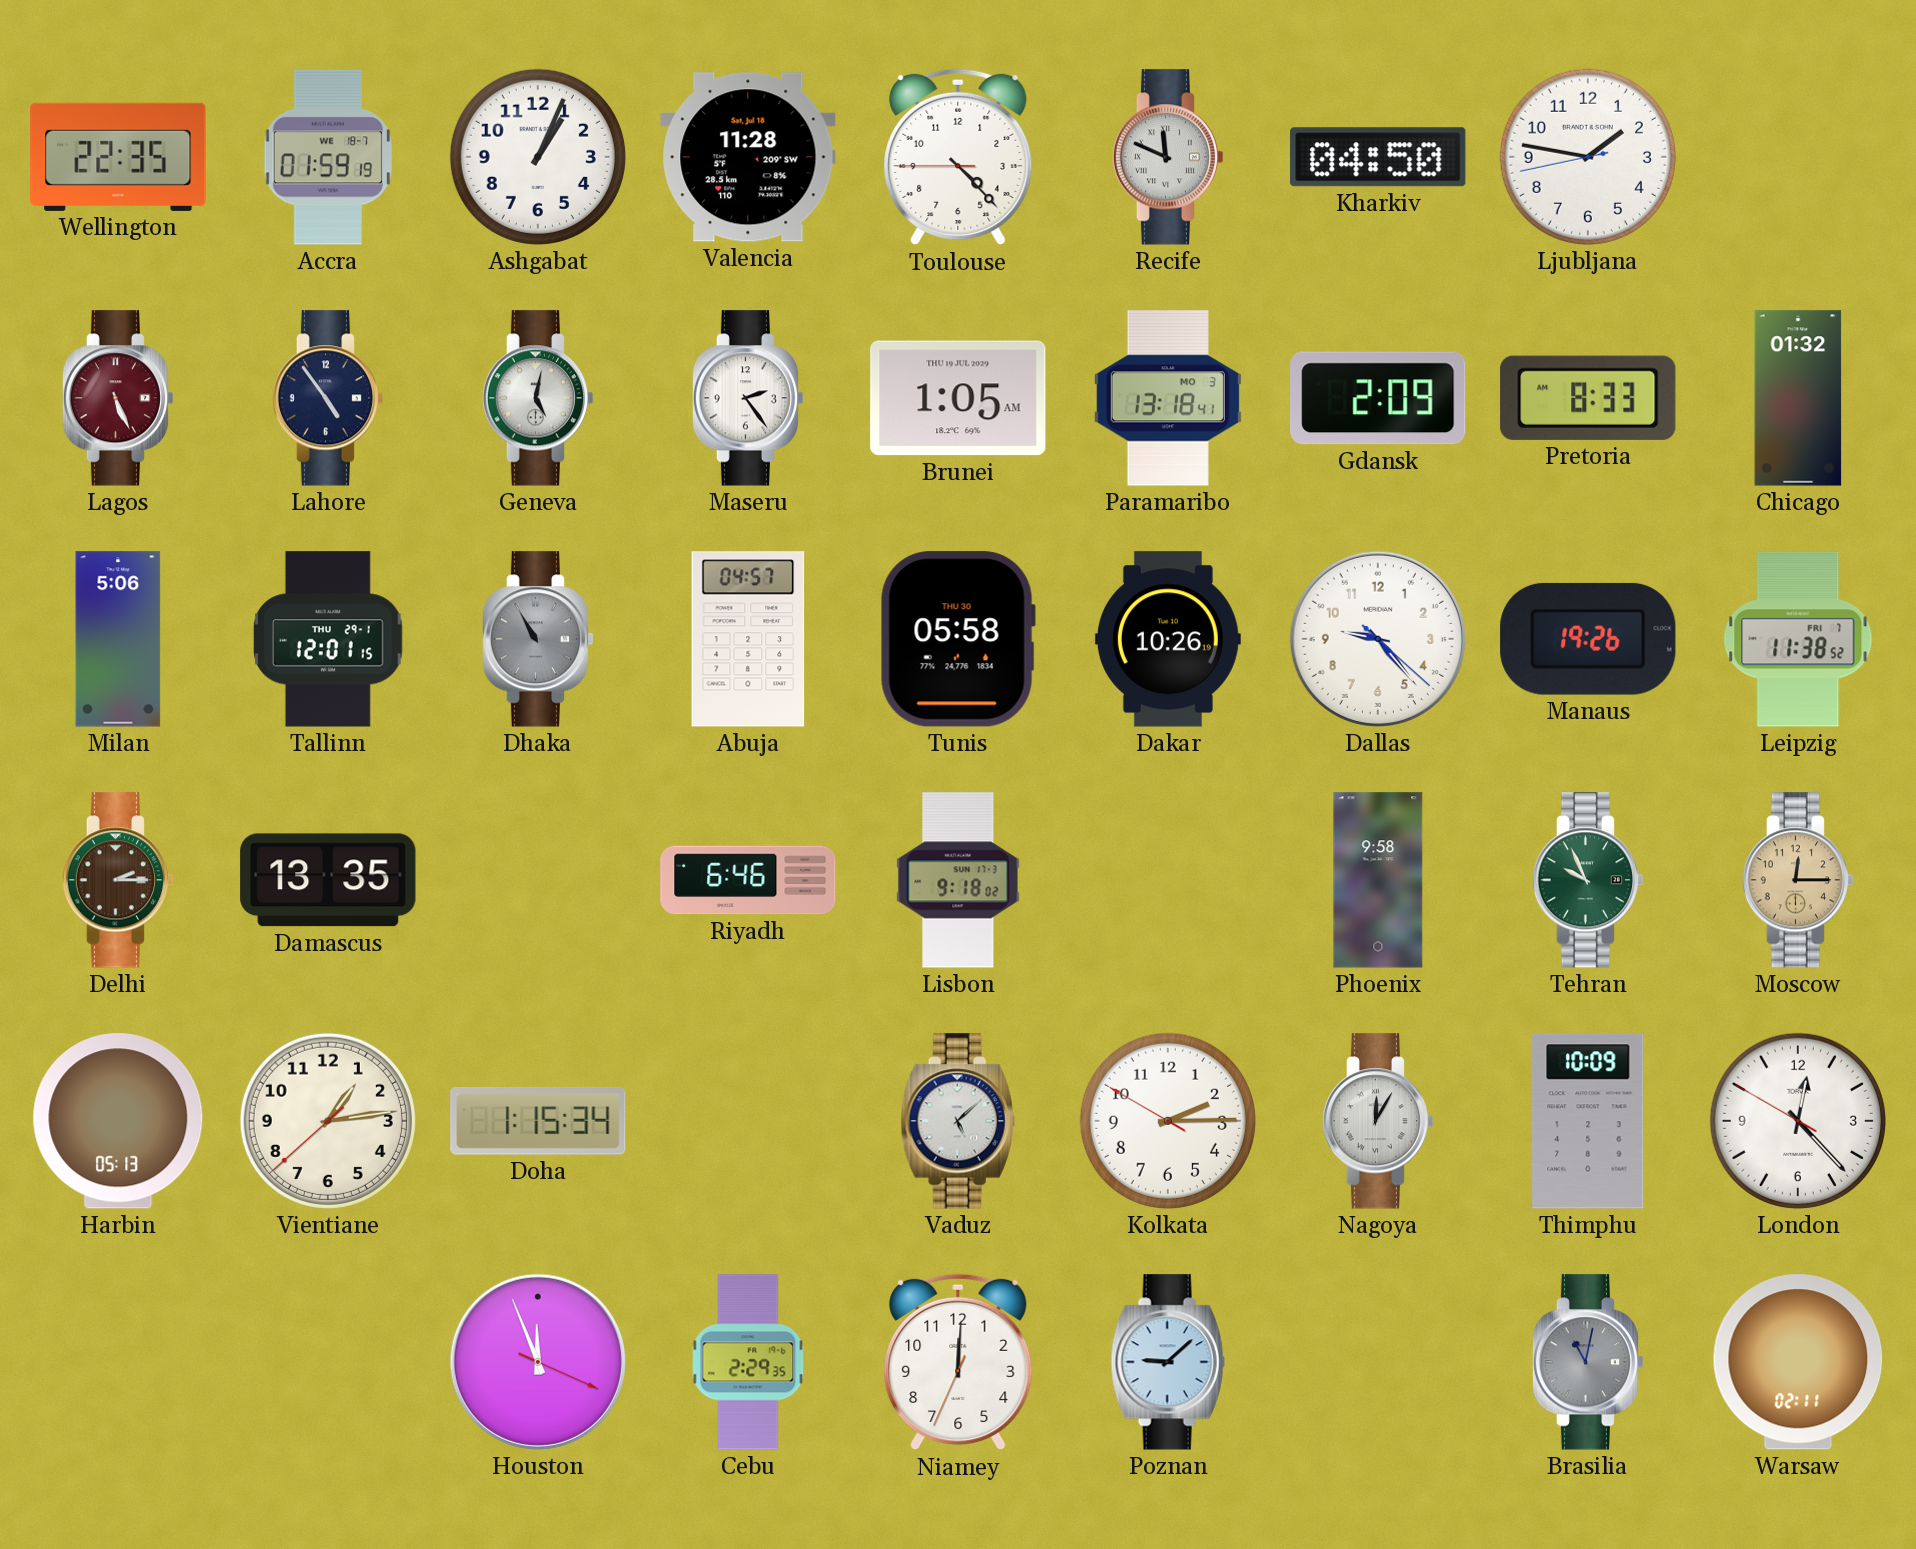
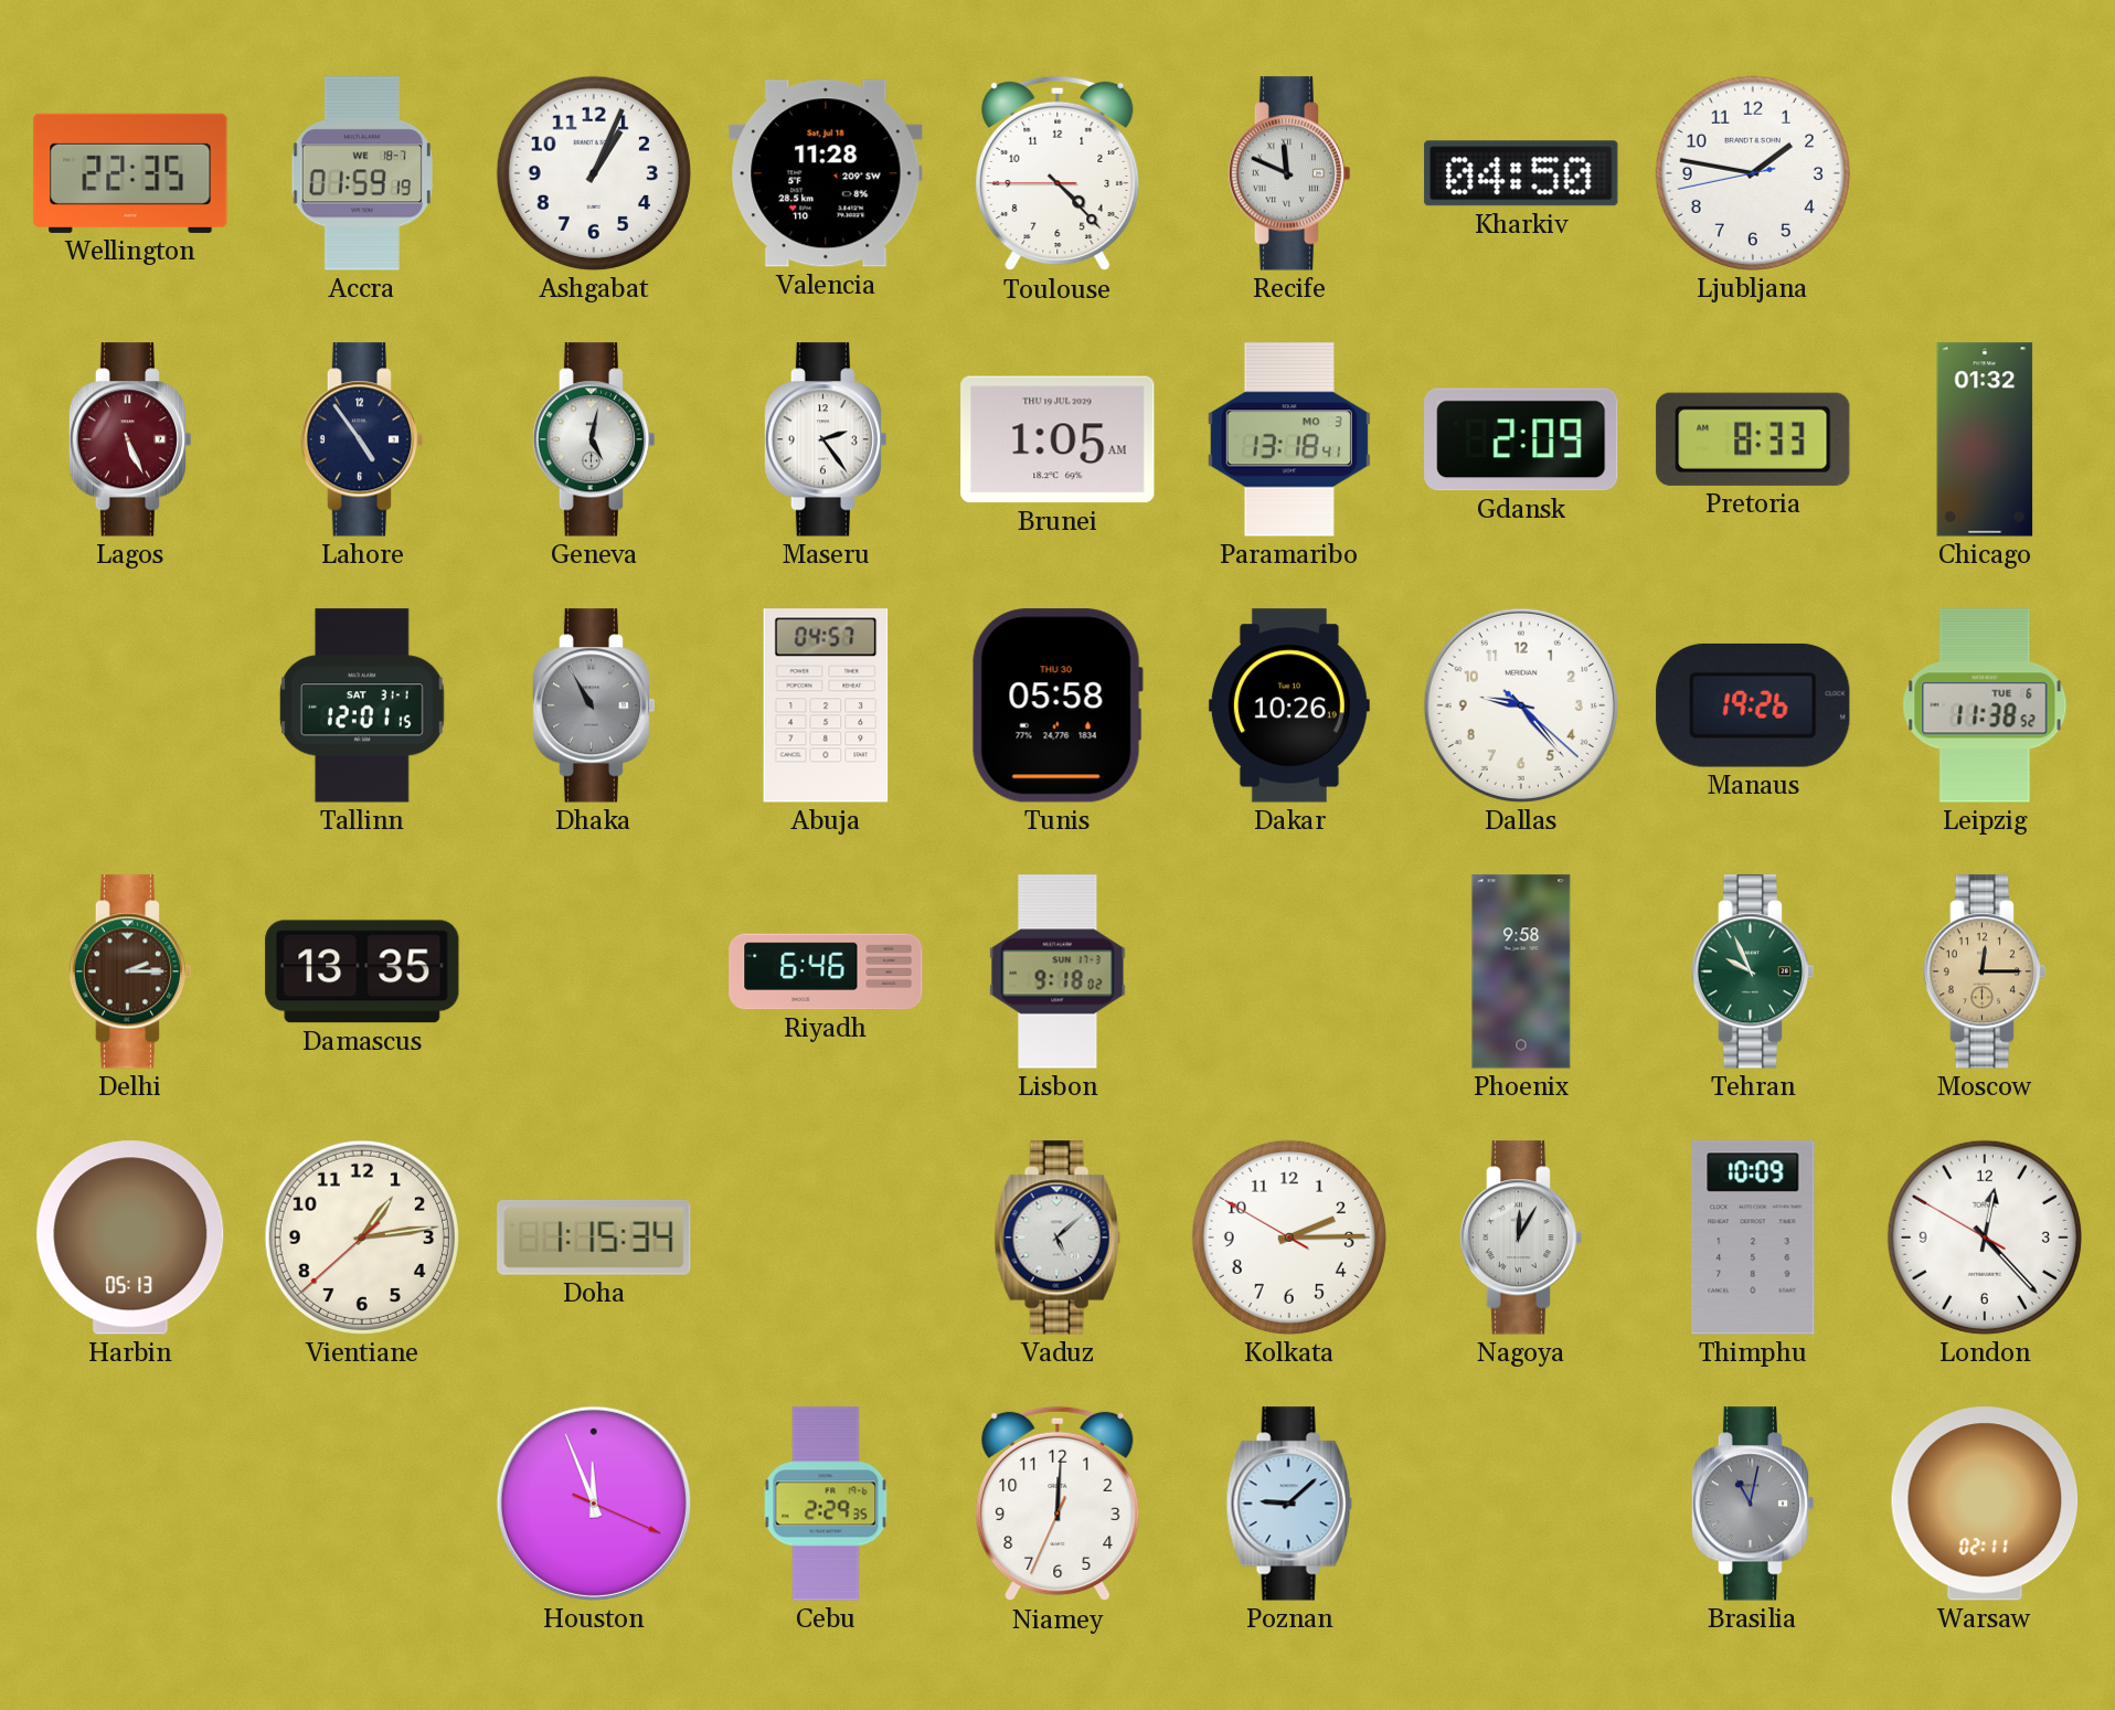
Milan: 5:06 -> none
Tallinn date: THU 29-1 -> SAT 31-1
Leipzig date: FRI 7 -> TUE 6
